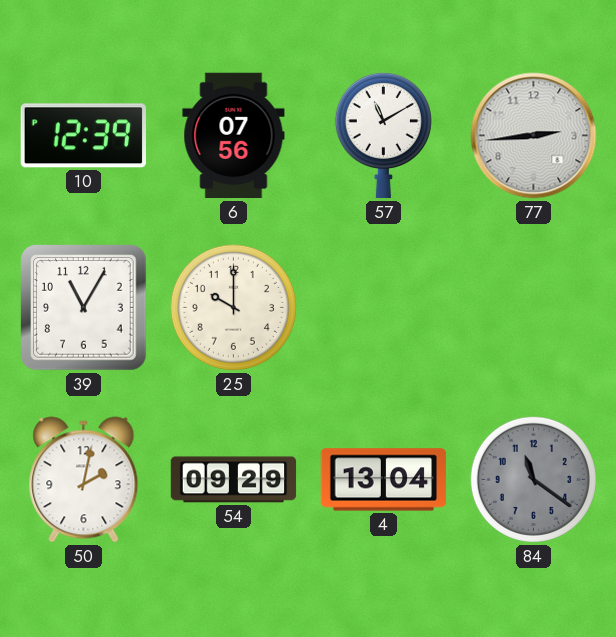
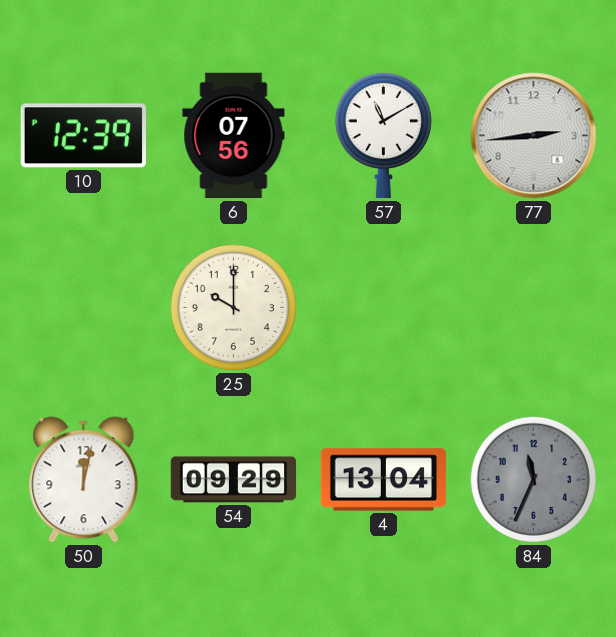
39: 11:05 -> none
50: 2:02 -> 12:02
84: 11:21 -> 11:34
